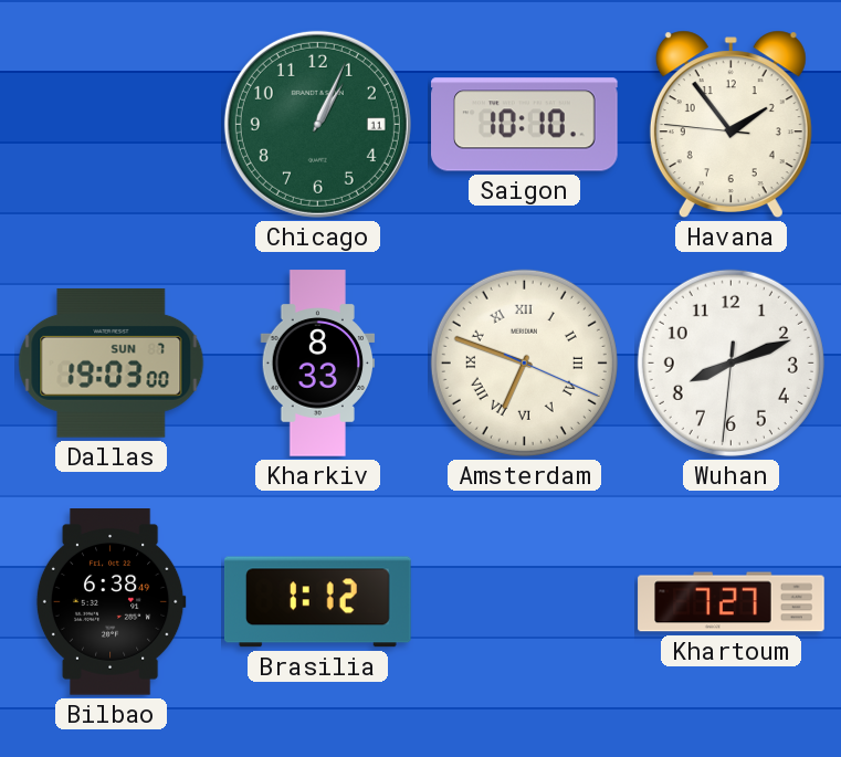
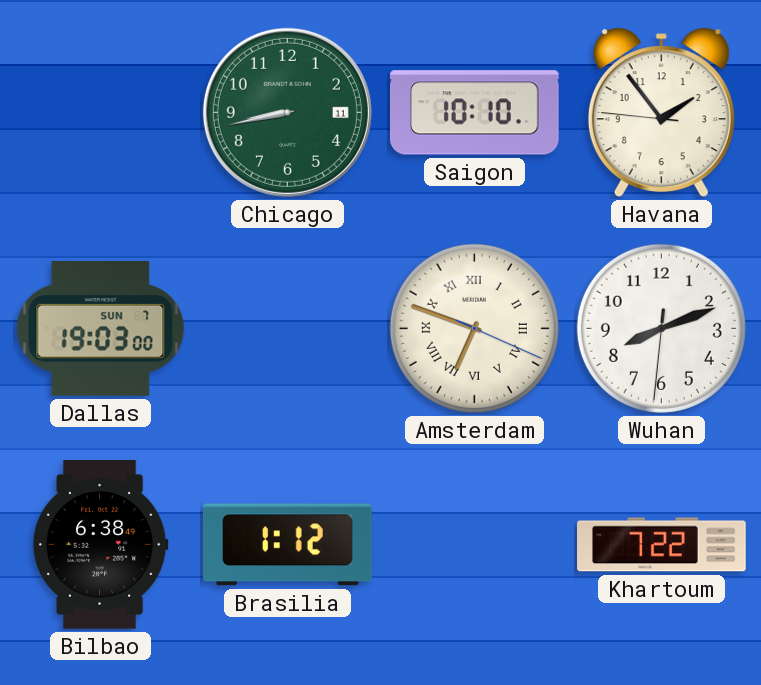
Chicago: 1:04 -> 8:43
Kharkiv: 8:33 -> none
Khartoum: 7:27 -> 7:22
